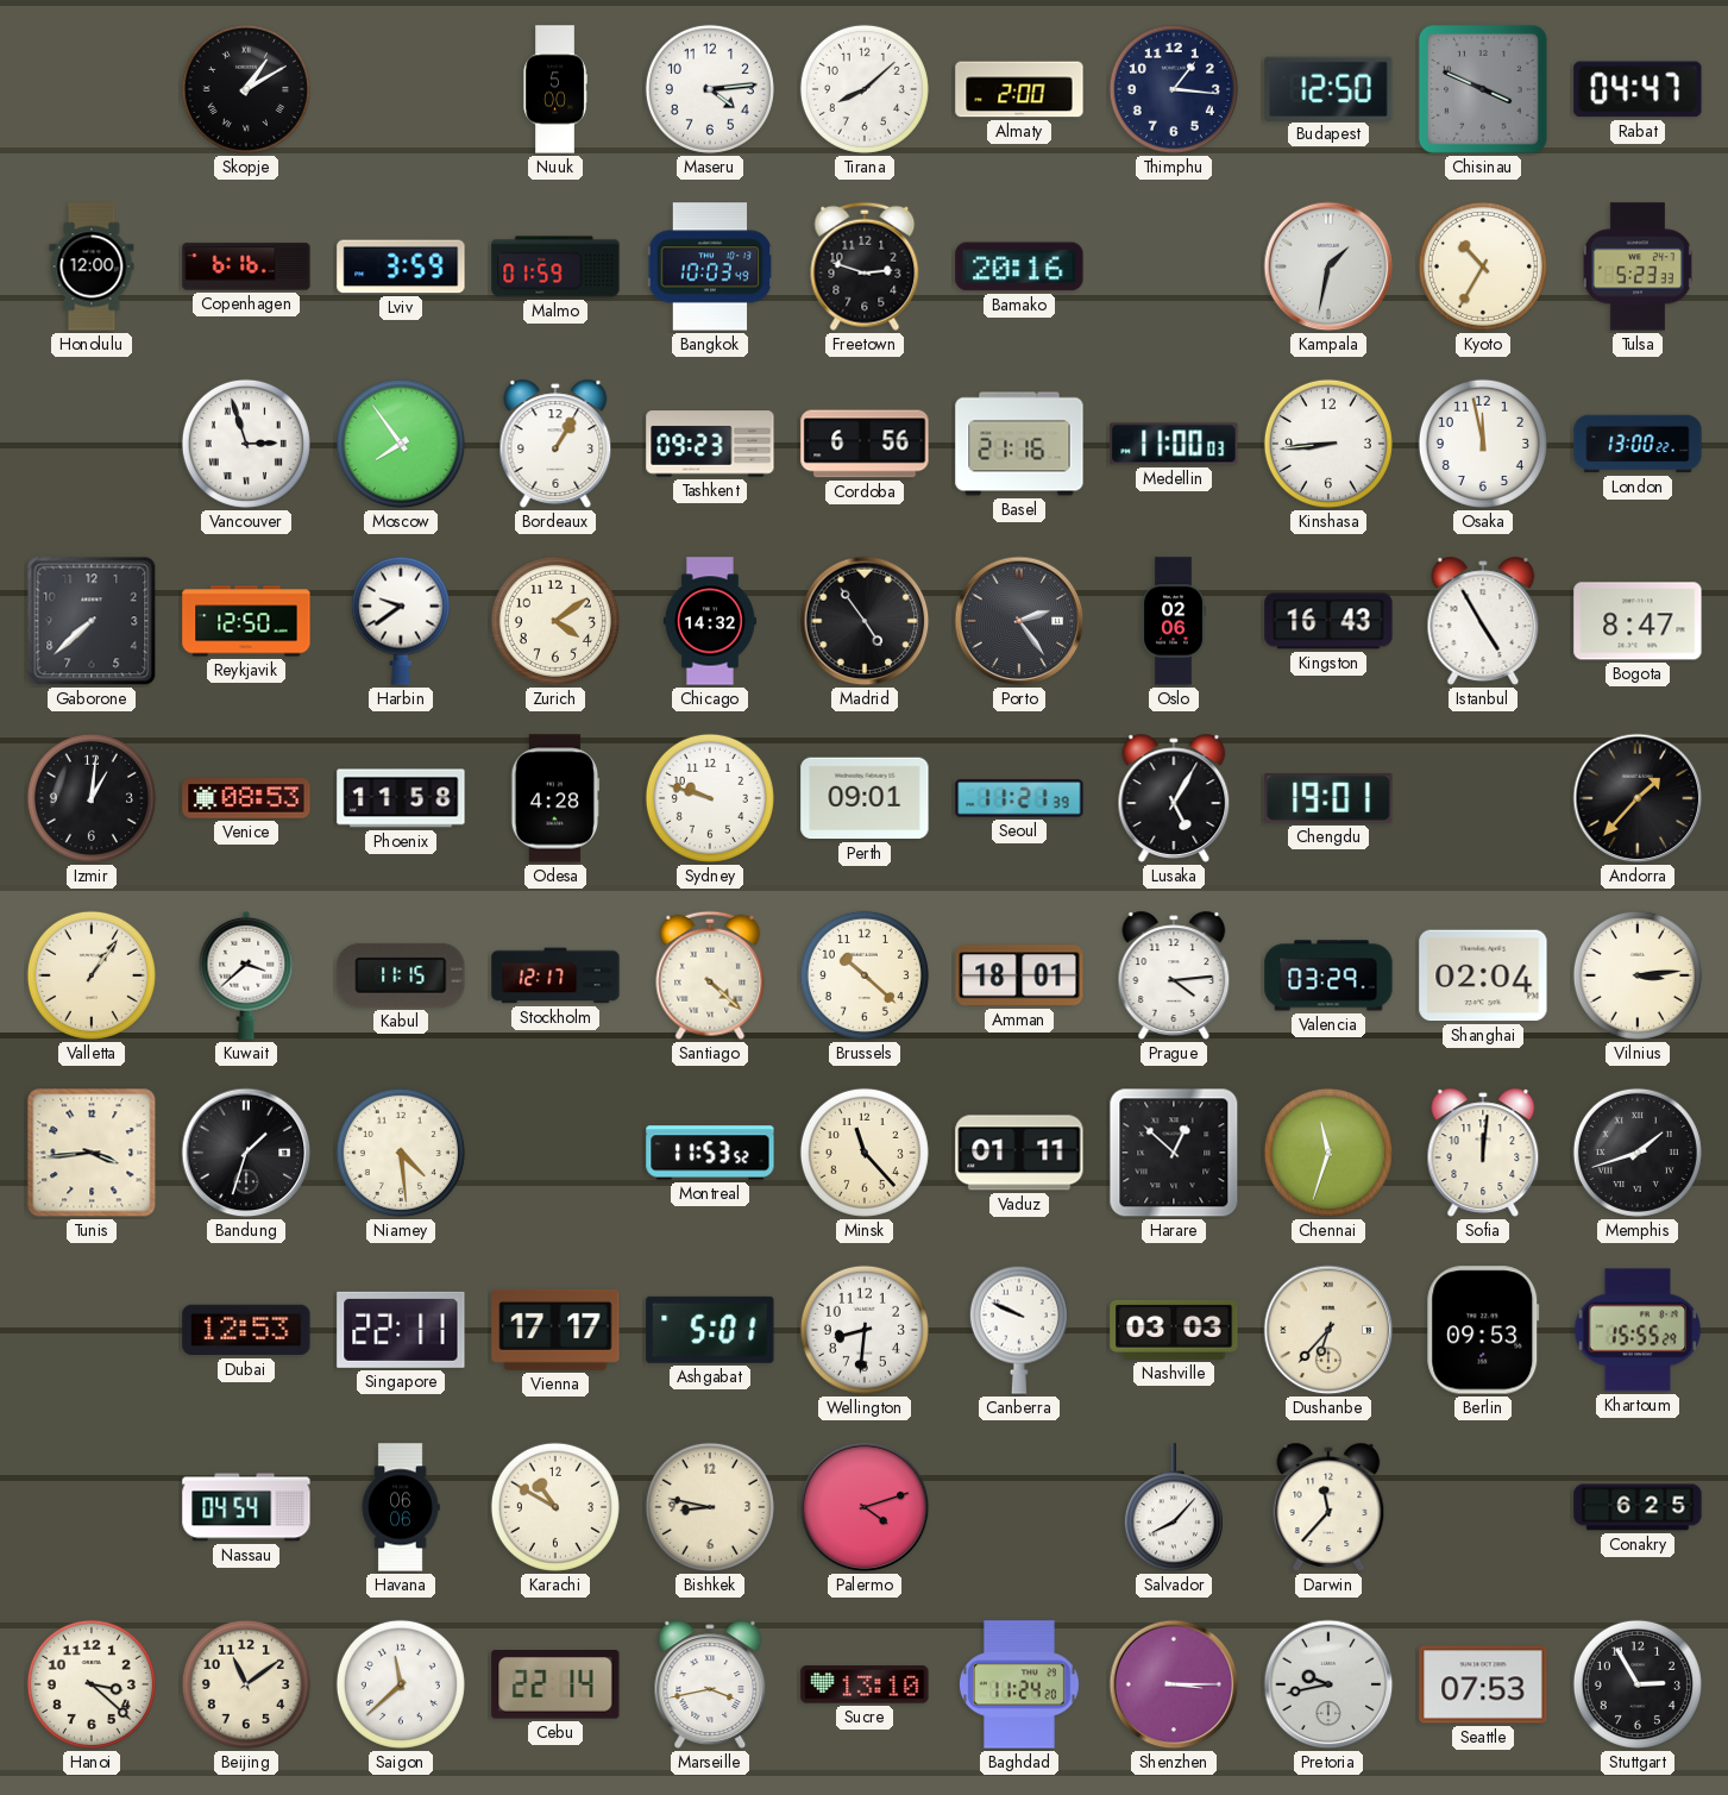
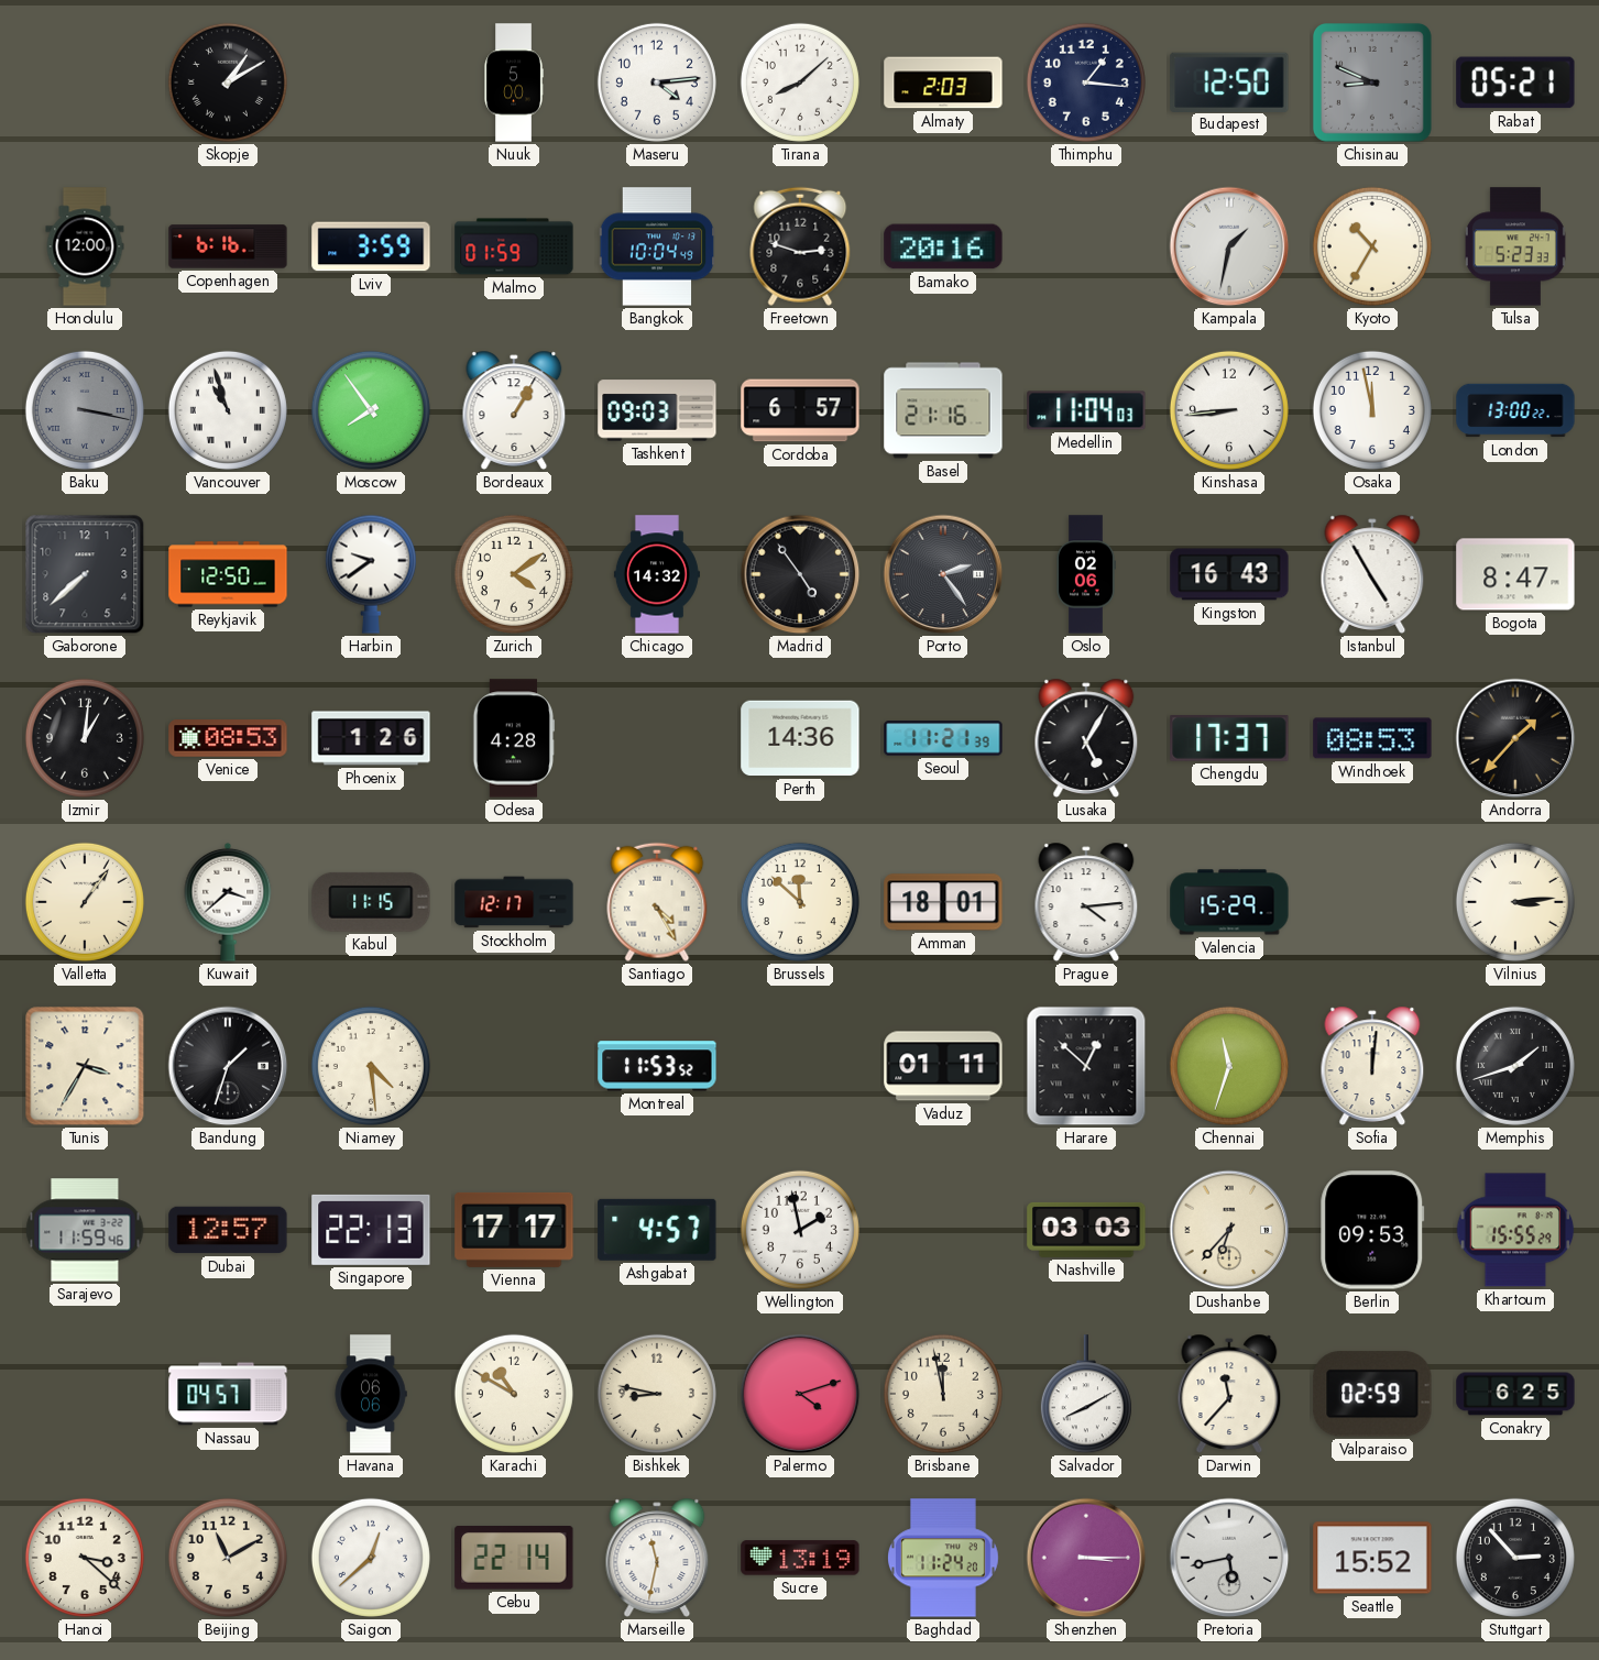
Almaty: 2:00 -> 2:03
Chisinau: 3:49 -> 8:49
Rabat: 04:47 -> 05:21
Bangkok: 10:03 -> 10:04
Baku: none -> 3:17
Vancouver: 2:57 -> 10:57
Tashkent: 09:23 -> 09:03
Cordoba: 6:56 -> 6:57
Medellin: 11:00 -> 11:04
Phoenix: 11:58 -> 1:26
Sydney: 9:48 -> none
Perth: 09:01 -> 14:36
Chengdu: 19:01 -> 17:37
Windhoek: none -> 08:53
Santiago: 4:22 -> 4:25
Brussels: 10:22 -> 11:52
Valencia: 03:29 -> 15:29
Shanghai: 02:04 -> none
Tunis: 3:44 -> 3:35
Minsk: 11:23 -> none
Sarajevo: none -> 11:59
Dubai: 12:53 -> 12:57
Singapore: 22:11 -> 22:13
Ashgabat: 5:01 -> 4:57
Wellington: 8:31 -> 1:58
Canberra: 9:49 -> none
Nassau: 04:54 -> 04:57
Brisbane: none -> 11:58
Salvador: 8:07 -> 8:10
Valparaiso: none -> 02:59
Beijing: 11:09 -> 11:10
Saigon: 11:38 -> 12:38
Marseille: 3:43 -> 11:32
Sucre: 13:10 -> 13:19
Pretoria: 9:43 -> 5:43
Seattle: 07:53 -> 15:52
Stuttgart: 2:55 -> 2:53
